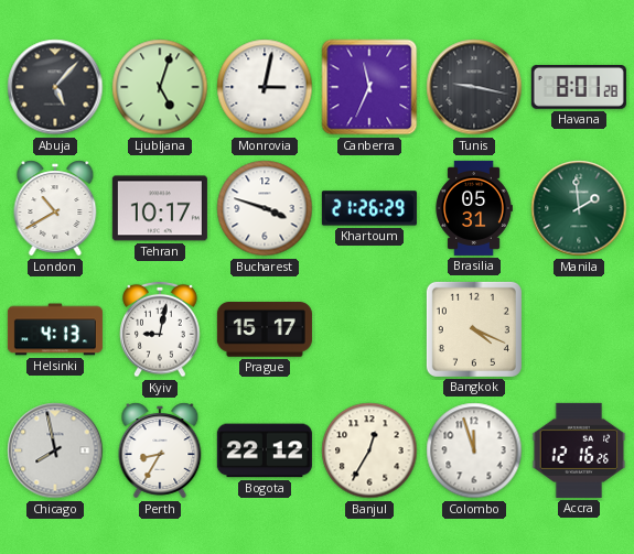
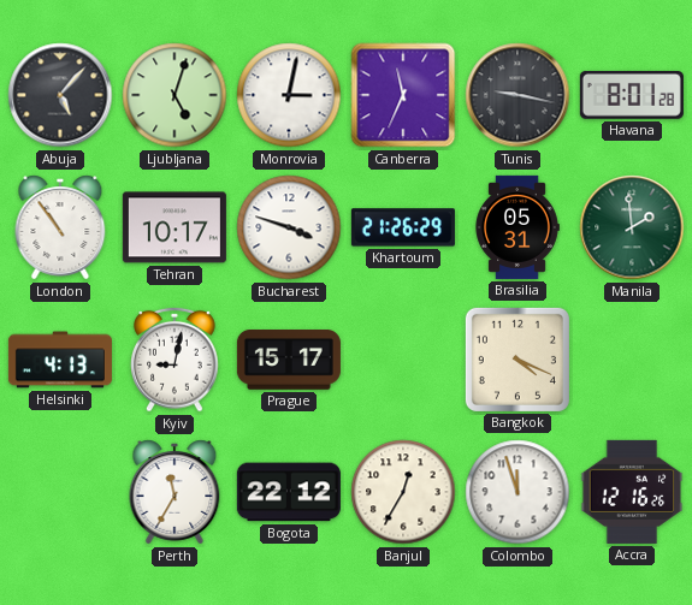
London: 10:40 -> 10:54
Chicago: 7:58 -> none
Perth: 8:35 -> 11:35
